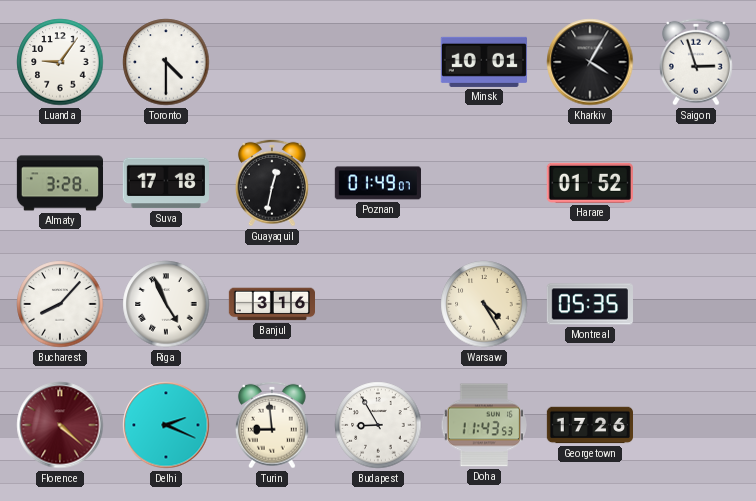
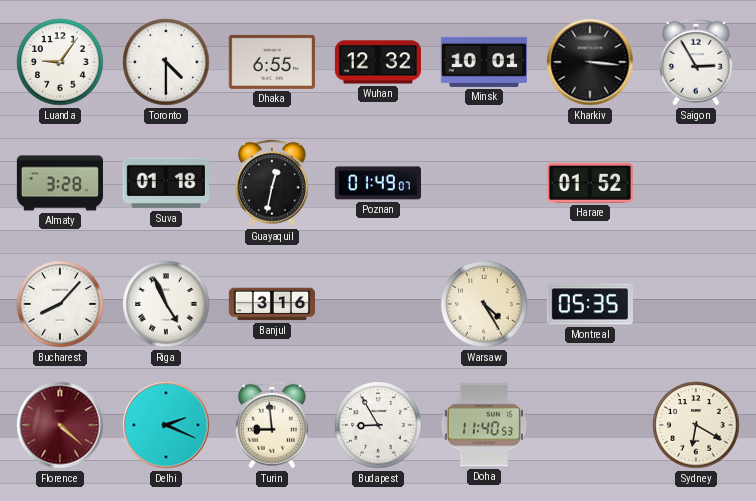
Dhaka: none -> 6:55
Wuhan: none -> 12:32
Kharkiv: 4:05 -> 3:16
Saigon: 2:57 -> 2:55
Suva: 17:18 -> 01:18
Doha: 11:43 -> 11:40
Georgetown: 17:26 -> none
Sydney: none -> 6:20
